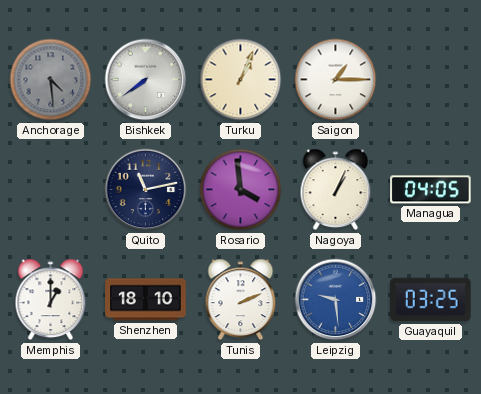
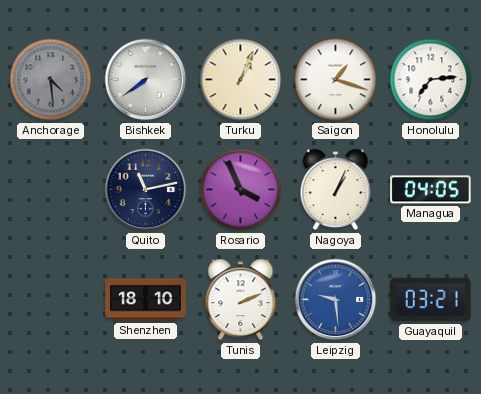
Saigon: 1:15 -> 1:18
Honolulu: none -> 7:14
Rosario: 3:59 -> 3:56
Memphis: 1:00 -> none
Guayaquil: 03:25 -> 03:21
